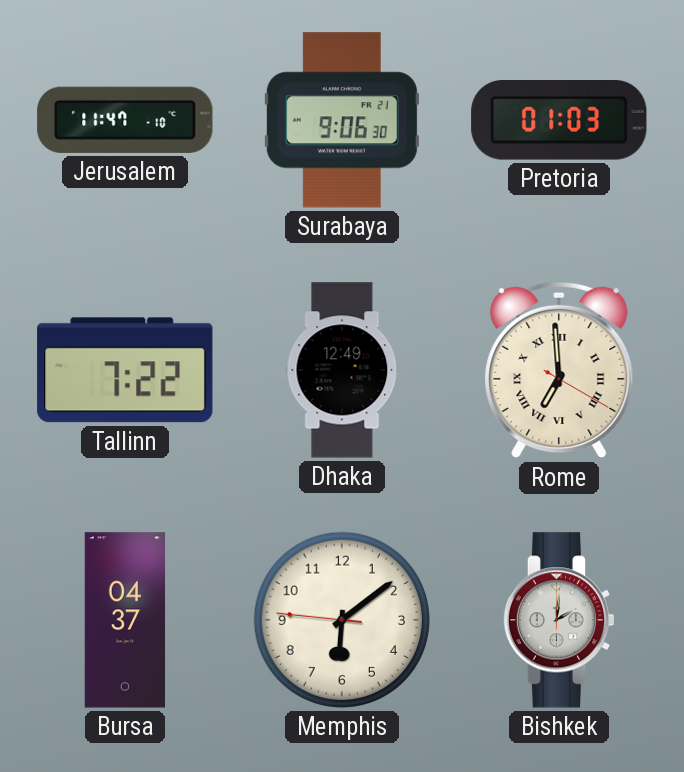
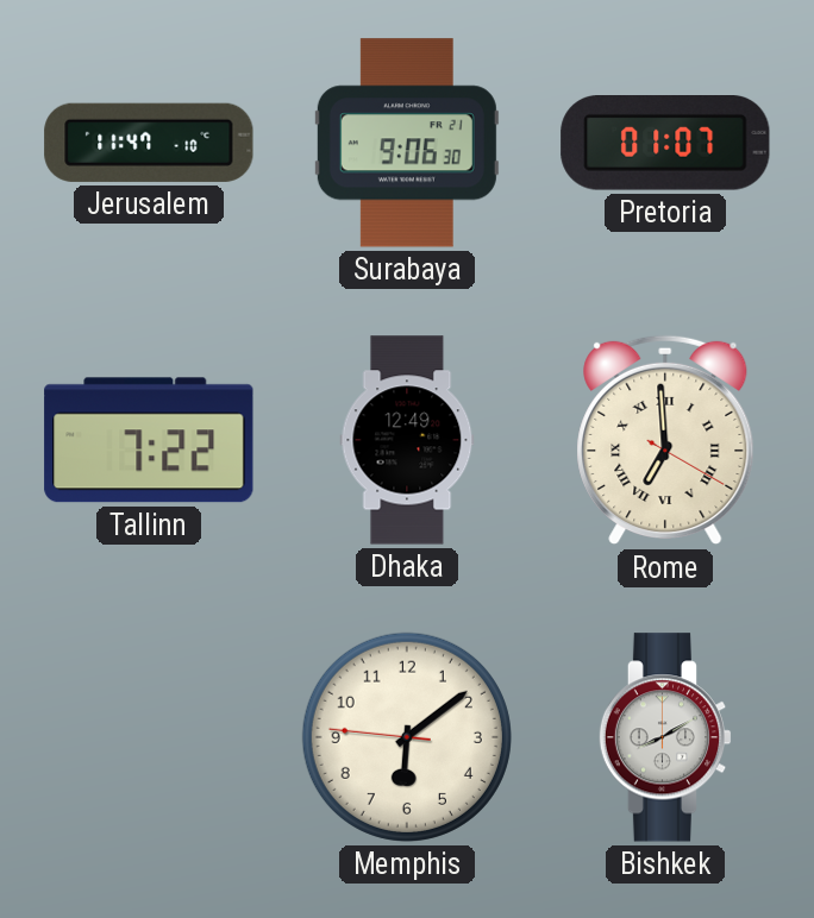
Pretoria: 01:03 -> 01:07
Bursa: 04:37 -> none
Bishkek: 2:01 -> 8:10
